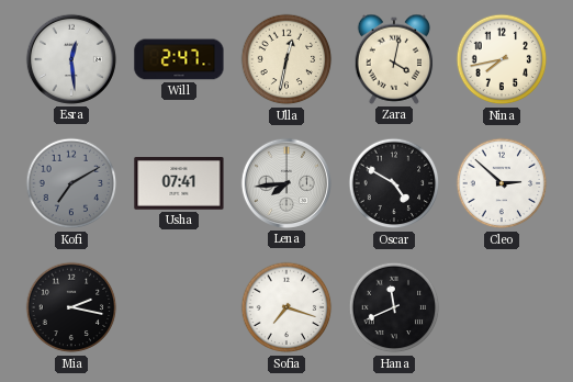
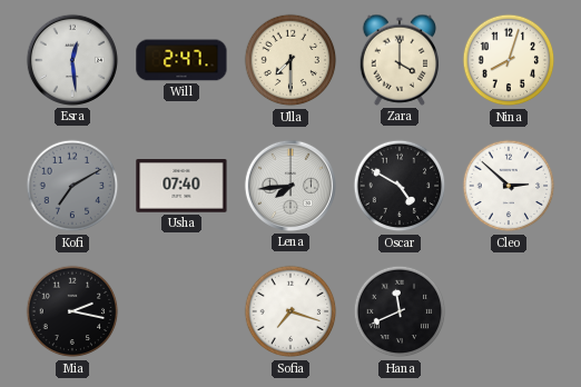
Ulla: 12:32 -> 7:30
Zara: 4:02 -> 4:00
Nina: 7:43 -> 8:03
Usha: 07:41 -> 07:40
